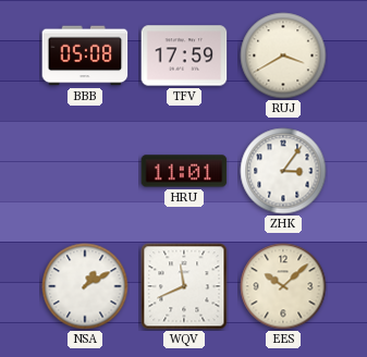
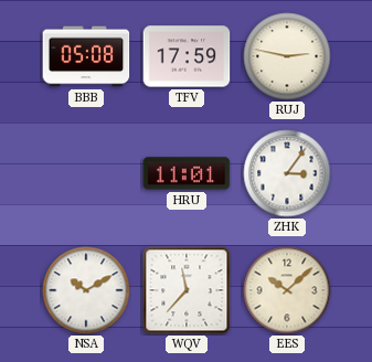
RUJ: 3:40 -> 2:47
NSA: 1:10 -> 10:10
WQV: 11:41 -> 11:37
